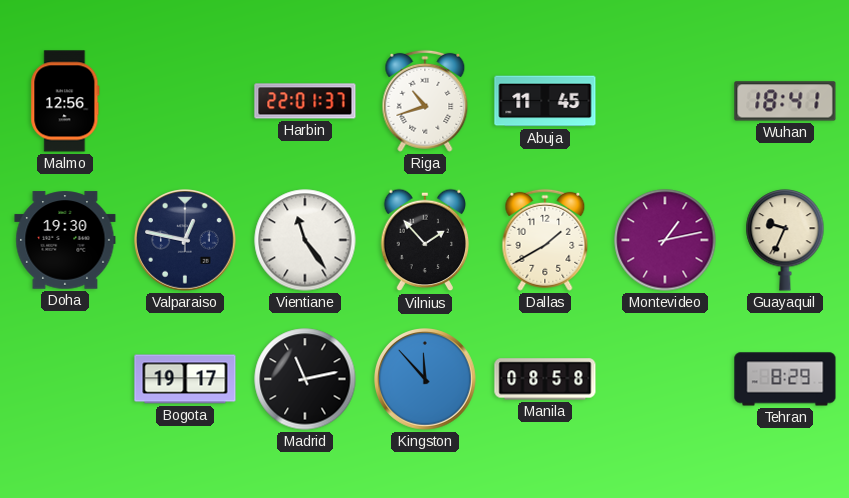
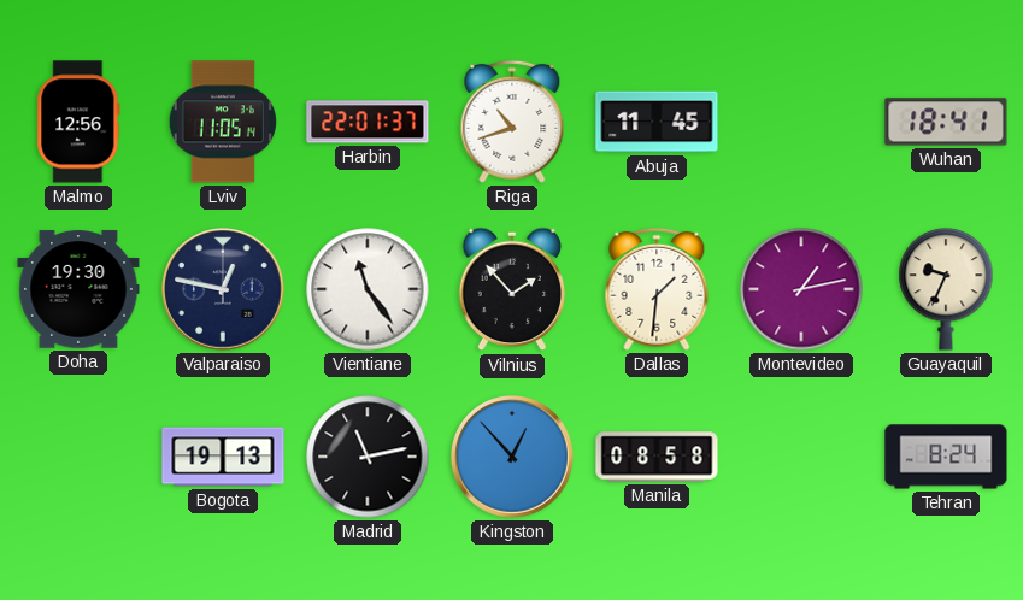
Lviv: none -> 11:05
Dallas: 1:40 -> 1:31
Bogota: 19:17 -> 19:13
Kingston: 11:53 -> 12:53
Tehran: 8:29 -> 8:24
